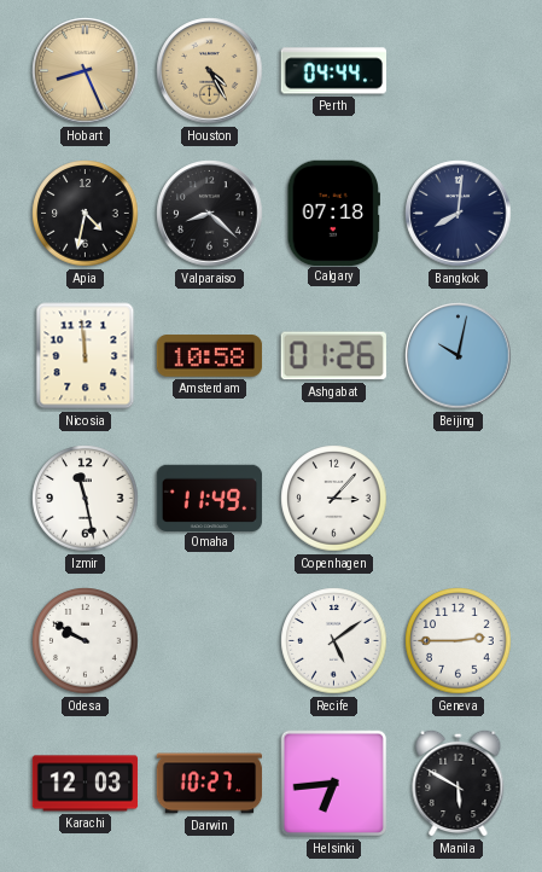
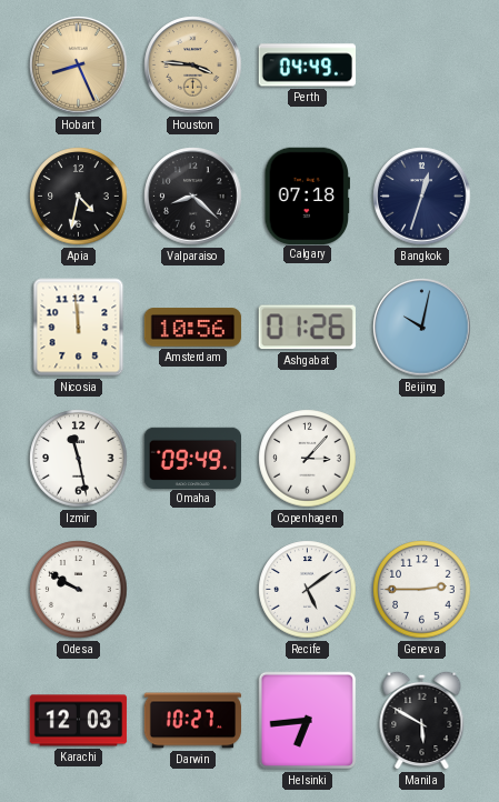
Houston: 4:25 -> 3:46
Perth: 04:44 -> 04:49
Bangkok: 8:01 -> 12:33
Amsterdam: 10:58 -> 10:56
Omaha: 11:49 -> 09:49
